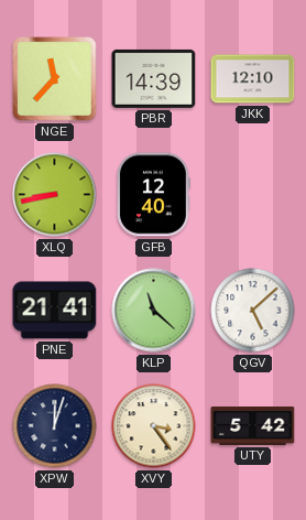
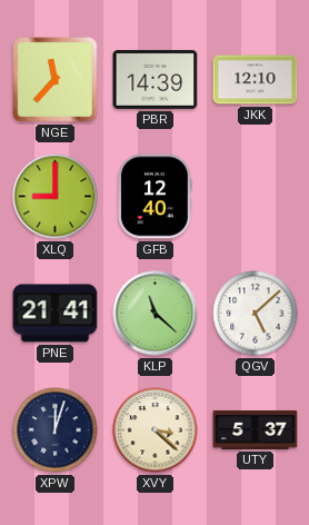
XLQ: 8:43 -> 9:00
XVY: 3:24 -> 3:22
UTY: 5:42 -> 5:37
